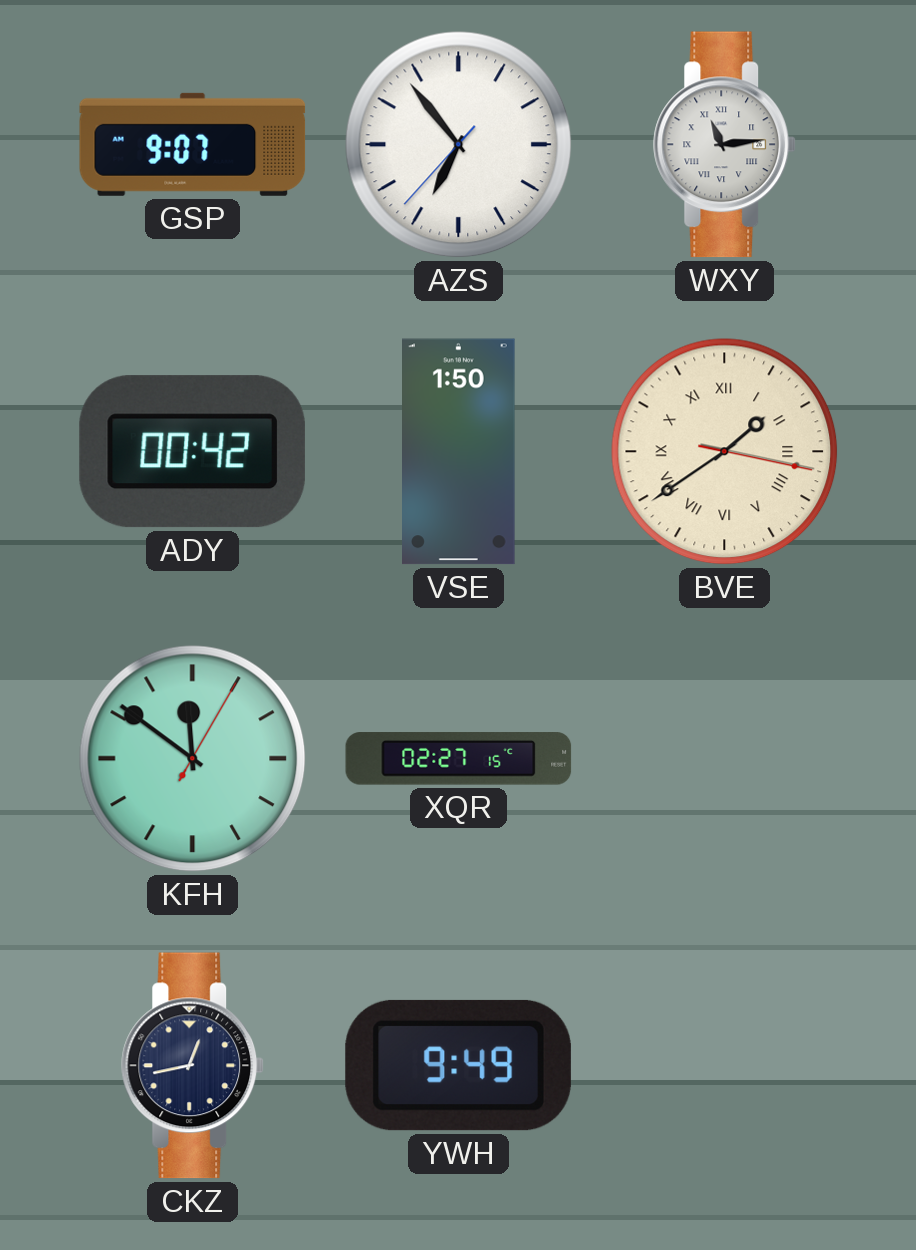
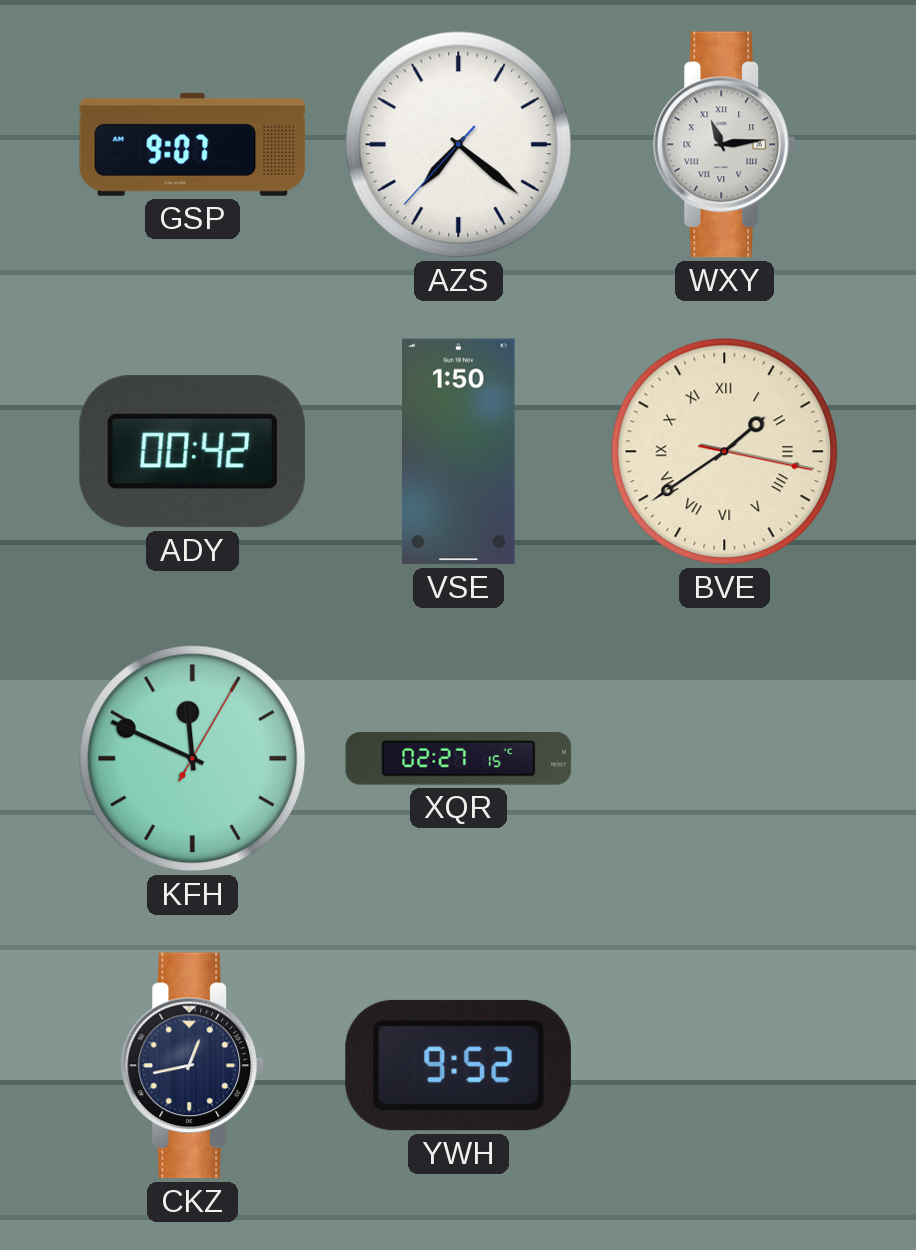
AZS: 6:53 -> 7:21
KFH: 11:51 -> 11:49
YWH: 9:49 -> 9:52
